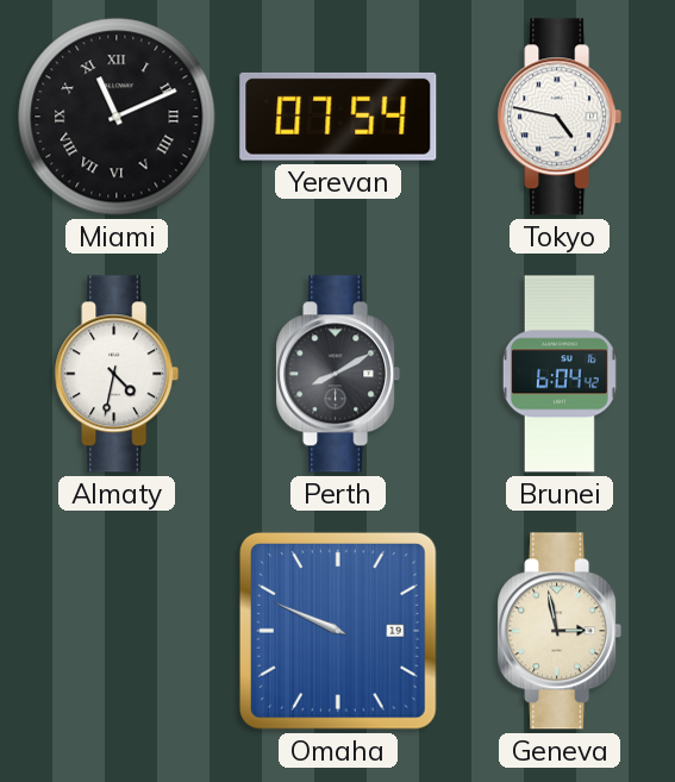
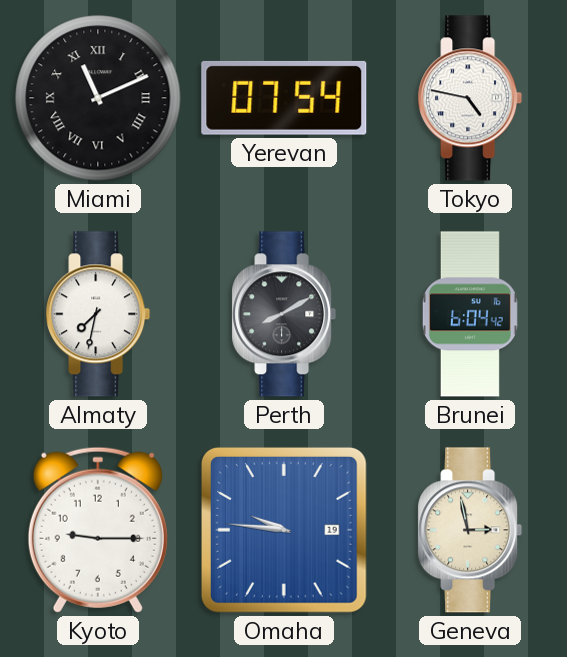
Almaty: 4:32 -> 7:32
Kyoto: none -> 9:15
Omaha: 9:49 -> 9:46
